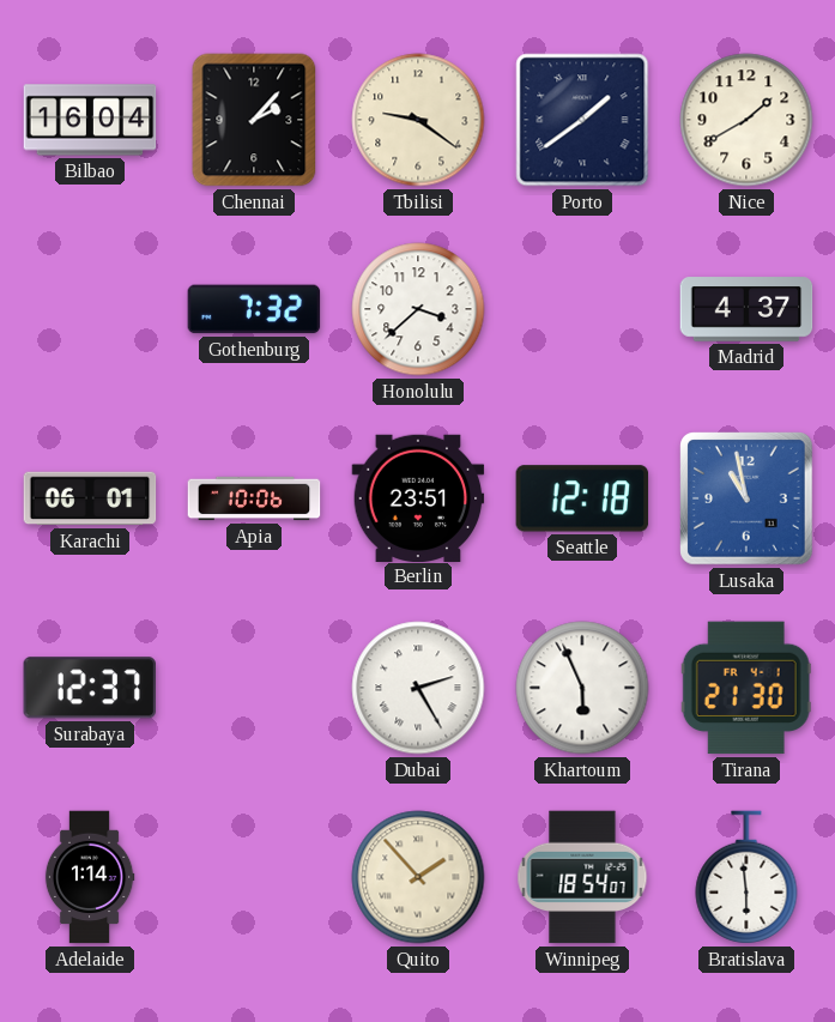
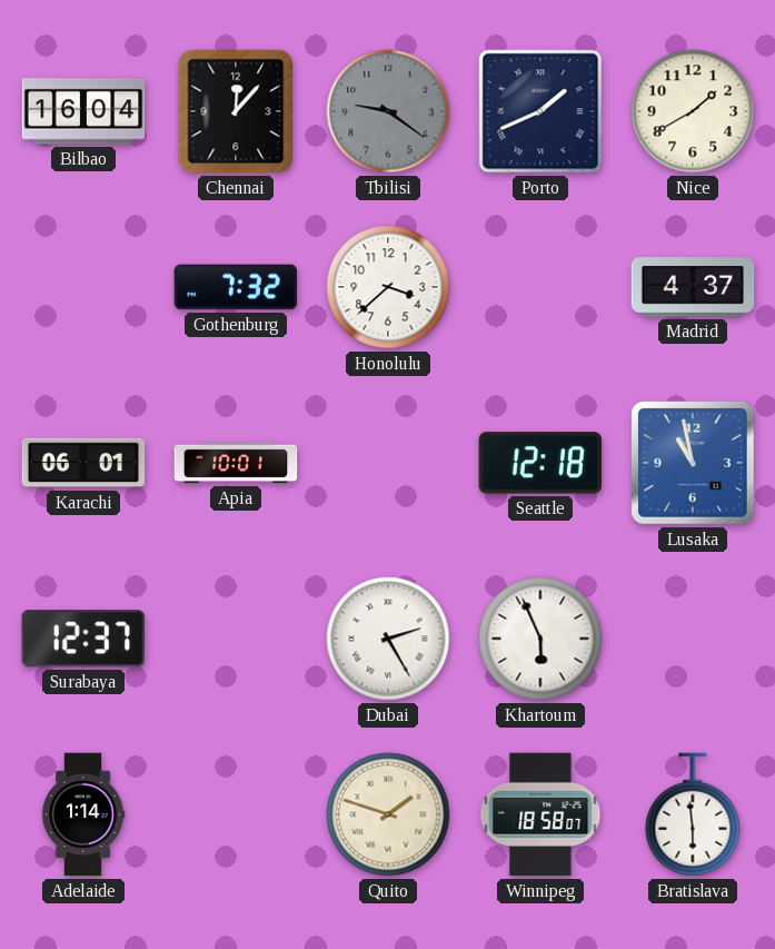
Chennai: 2:07 -> 12:07
Tbilisi dial: cream -> grey
Porto: 1:39 -> 1:41
Apia: 10:06 -> 10:01
Berlin: 23:51 -> none
Tirana: 21:30 -> none
Quito: 1:53 -> 1:48
Winnipeg: 18:54 -> 18:58
